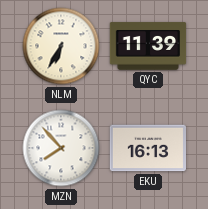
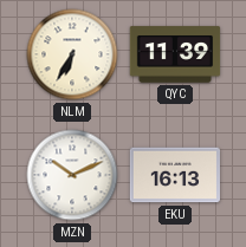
MZN: 7:53 -> 10:11
